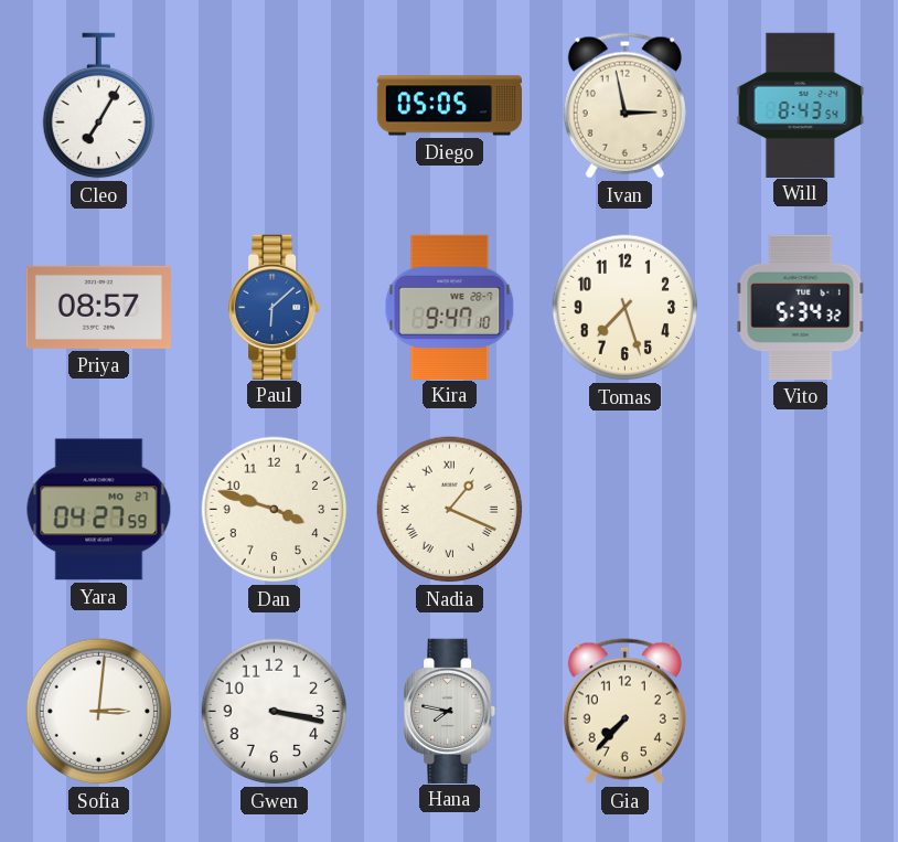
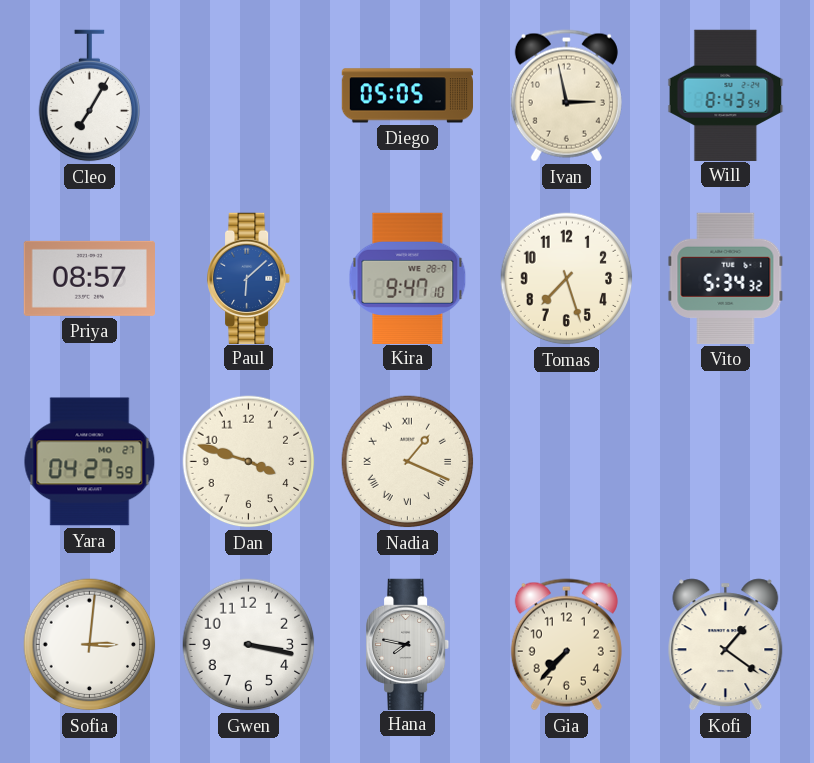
Kofi: none -> 1:21
